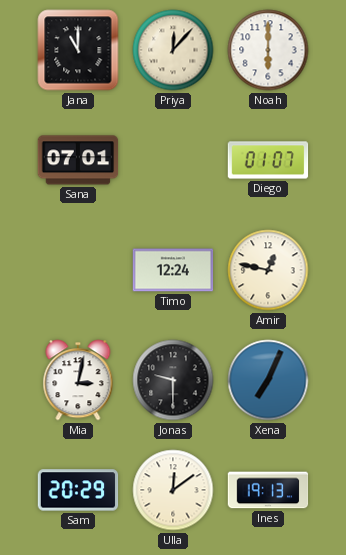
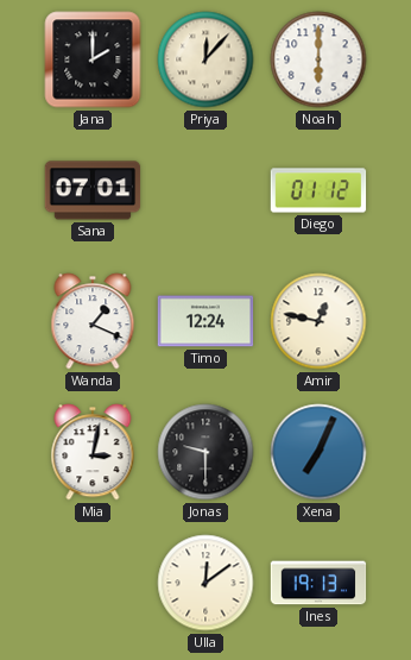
Jana: 11:00 -> 2:00
Diego: 01:07 -> 01:12
Wanda: none -> 1:19
Sam: 20:29 -> none
